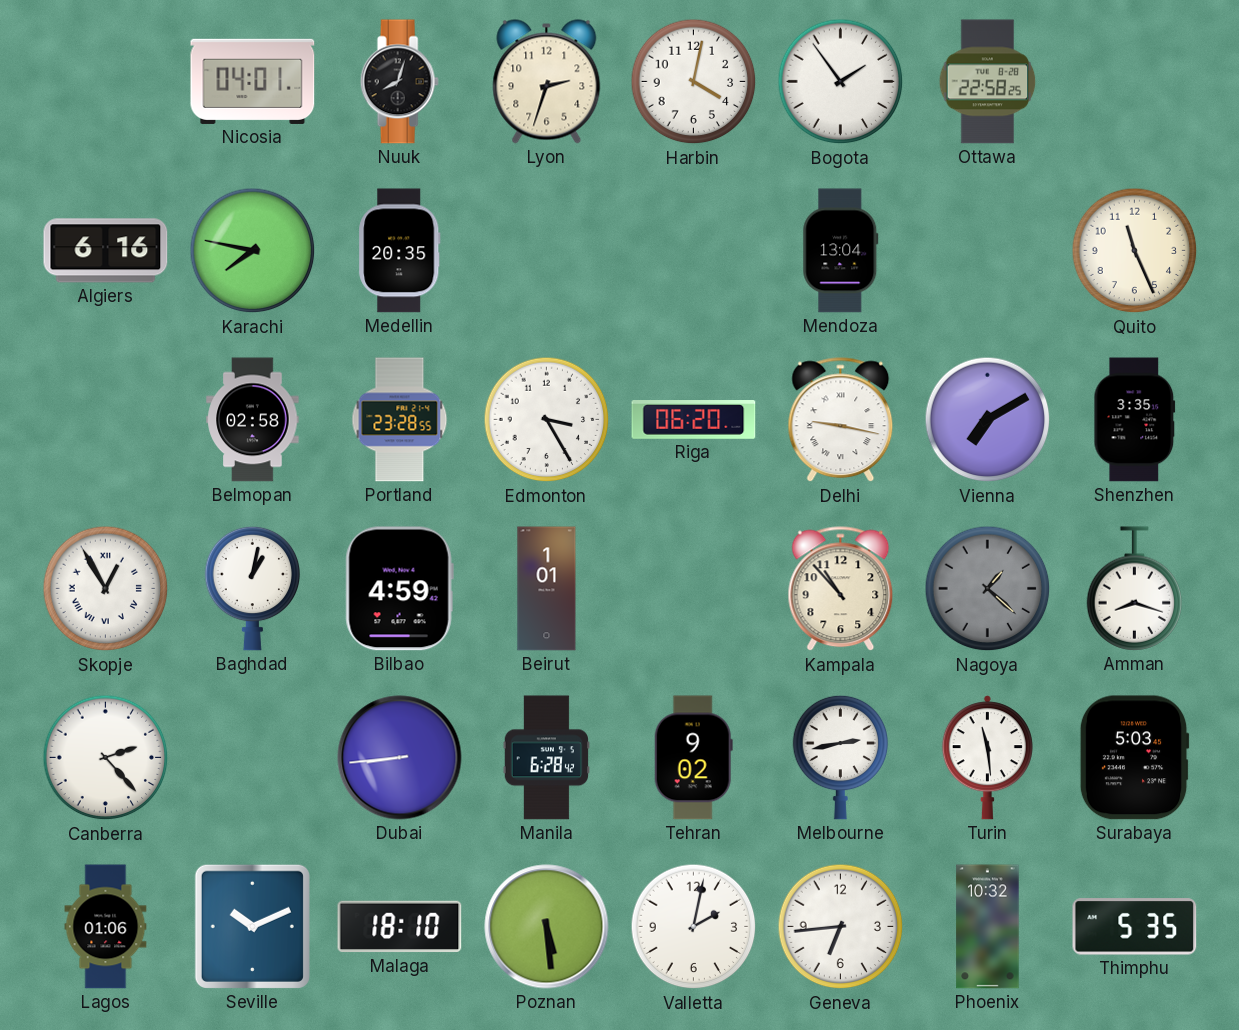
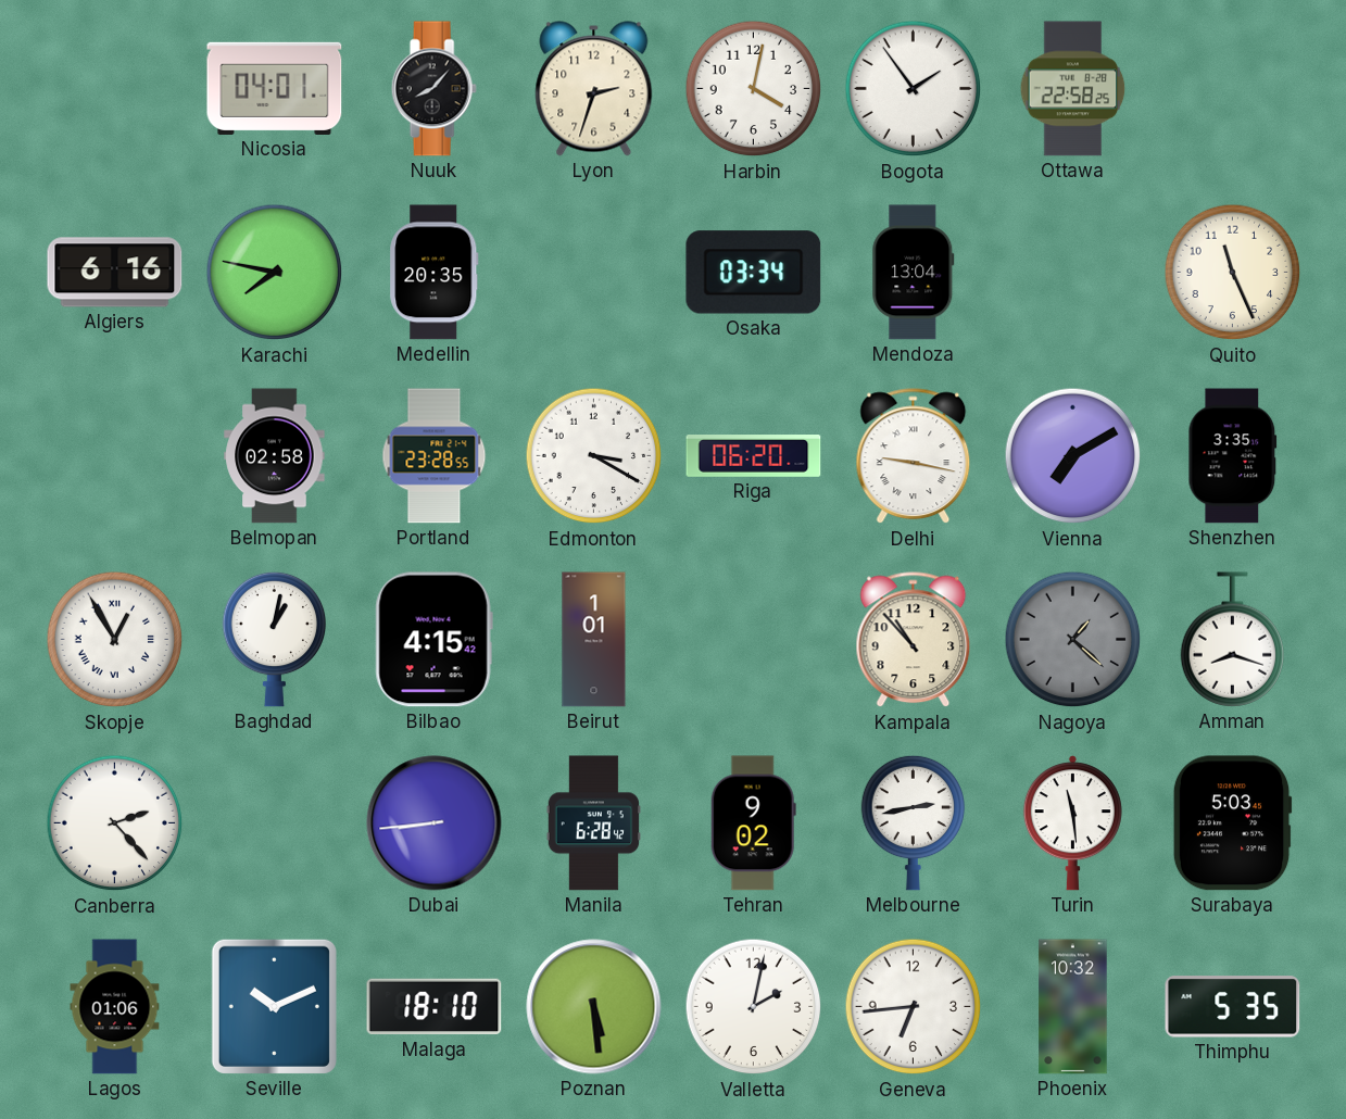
Nuuk: 8:03 -> 8:07
Osaka: none -> 03:34
Edmonton: 3:25 -> 3:20
Bilbao: 4:59 -> 4:15
